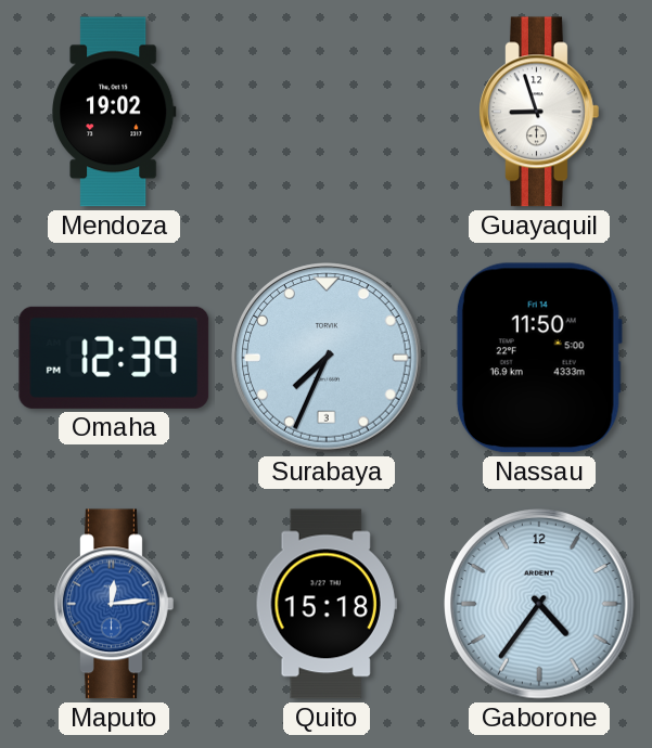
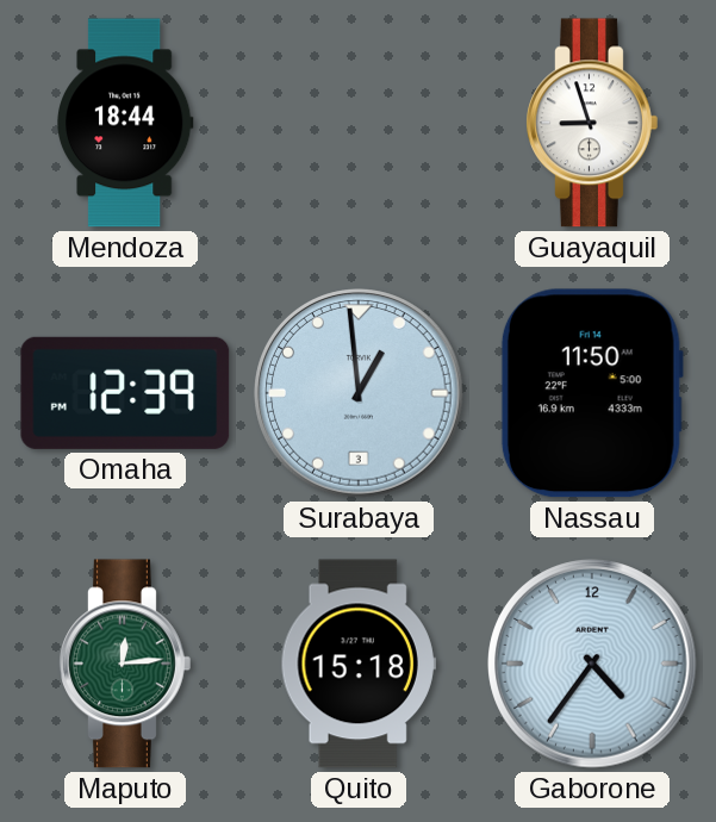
Mendoza: 19:02 -> 18:44
Surabaya: 7:34 -> 12:59
Maputo dial: blue -> green
